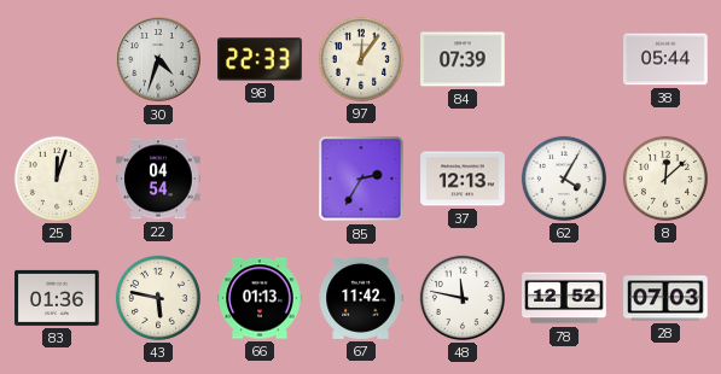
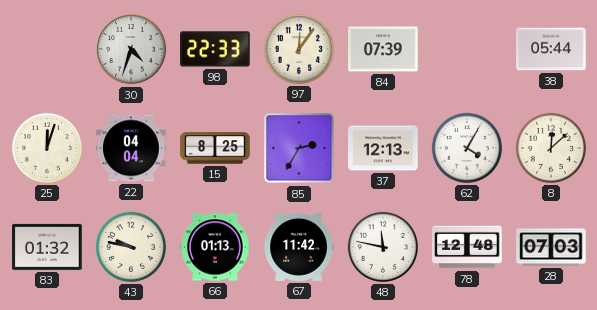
22: 04:54 -> 04:04
15: none -> 8:25
83: 01:36 -> 01:32
43: 5:47 -> 9:47
78: 12:52 -> 12:48
